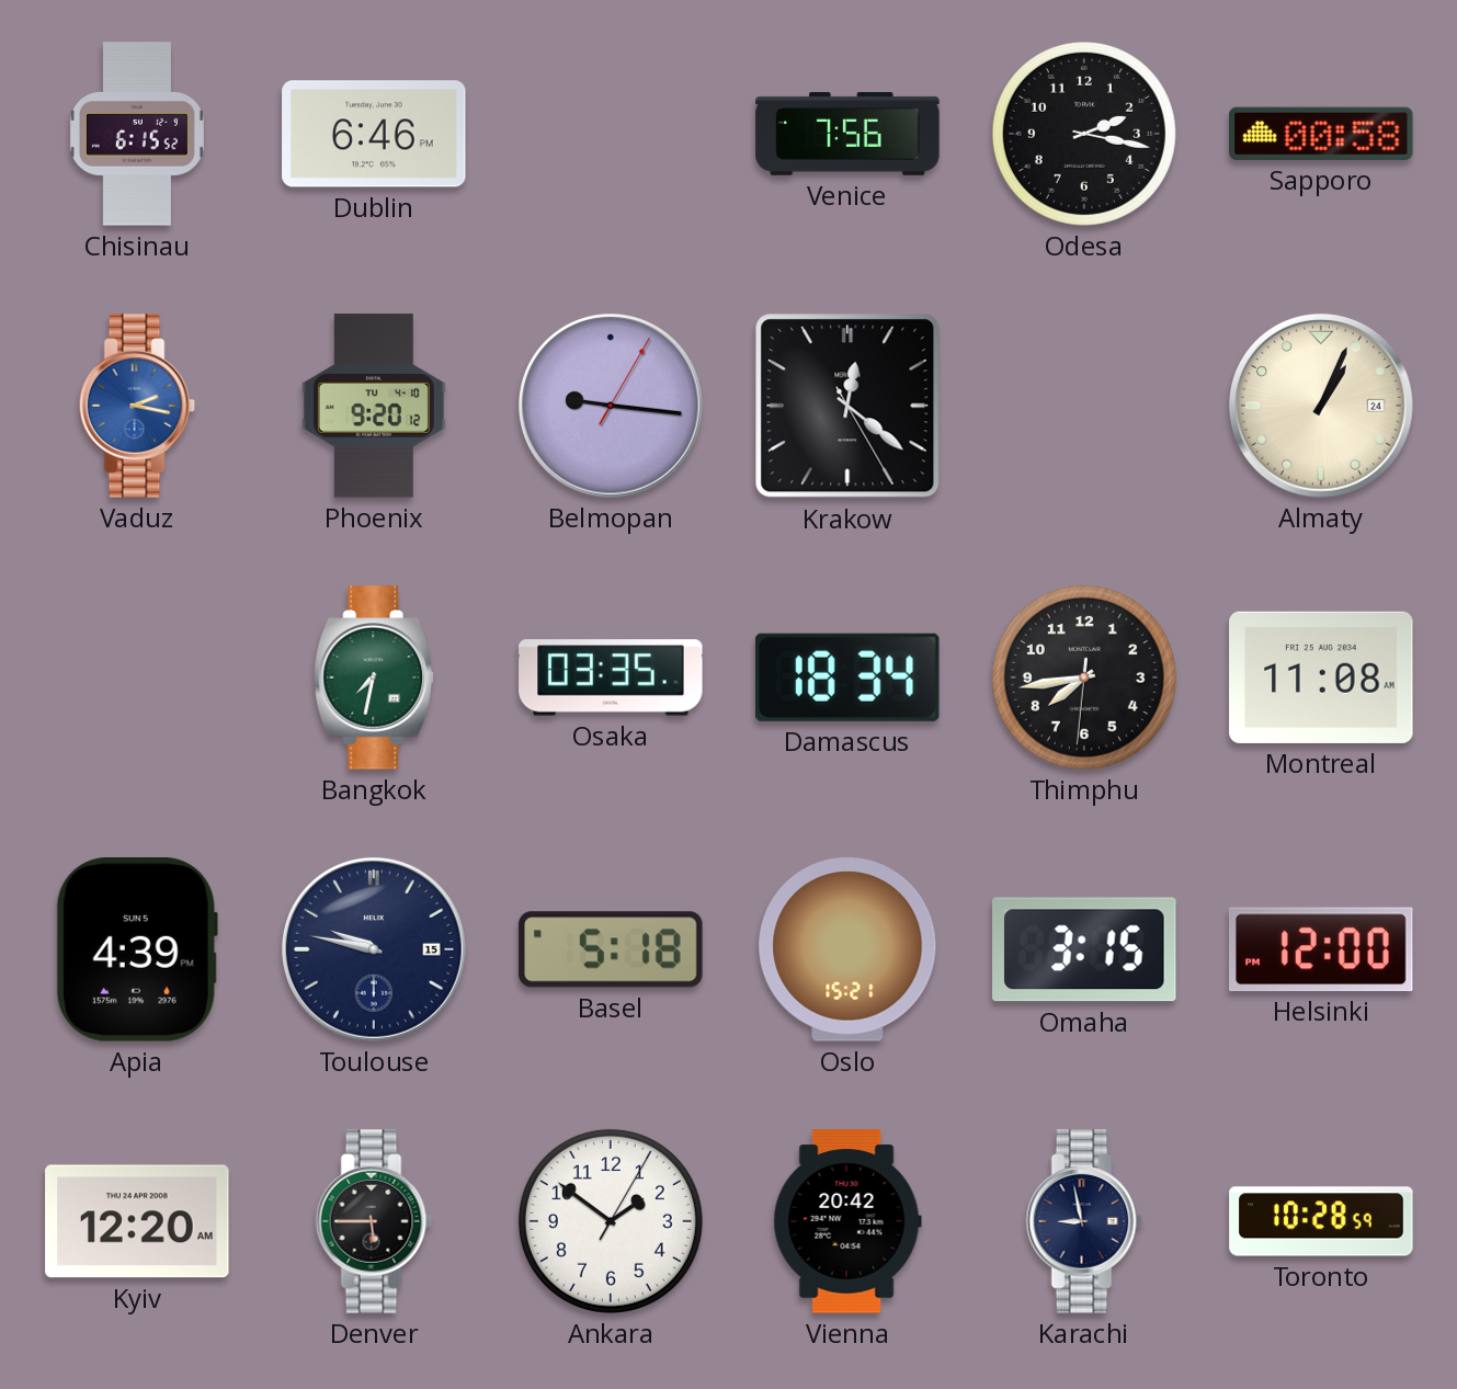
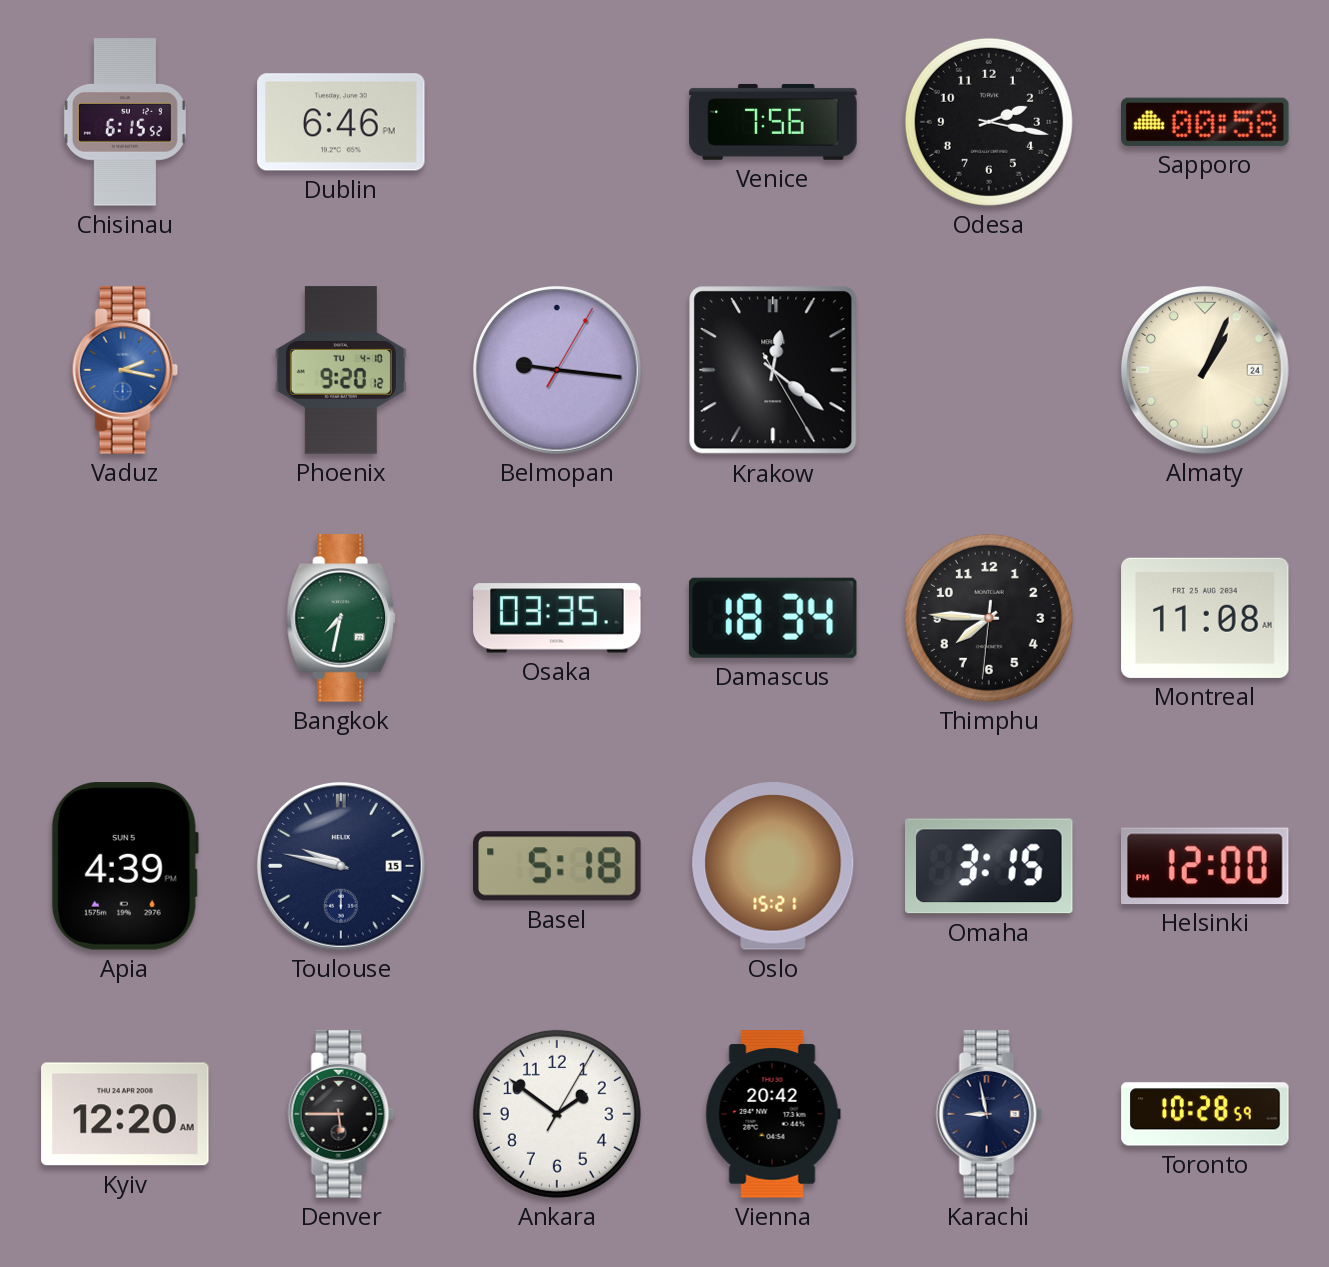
Thimphu: 7:43 -> 7:45
